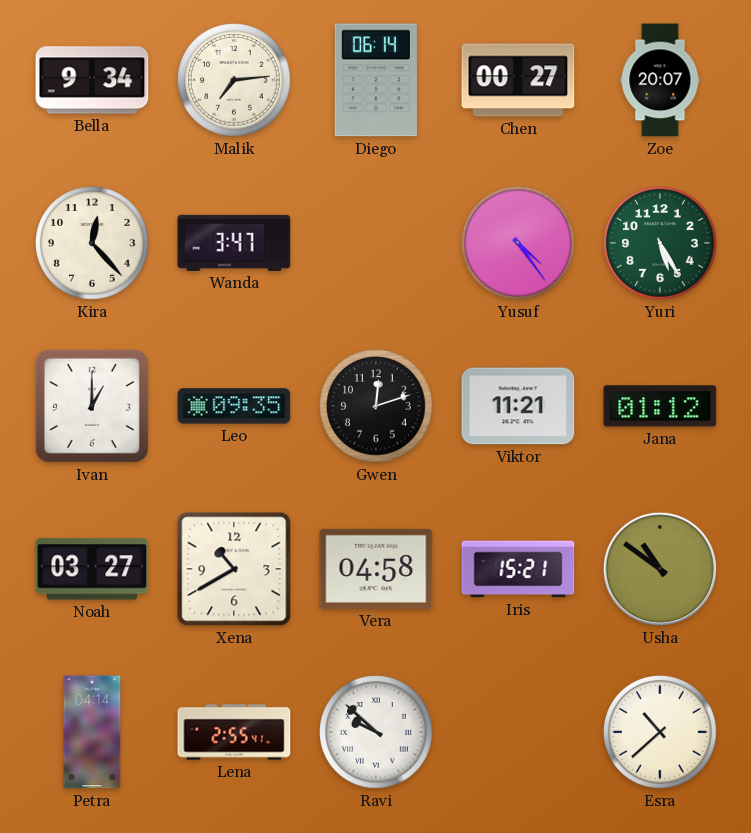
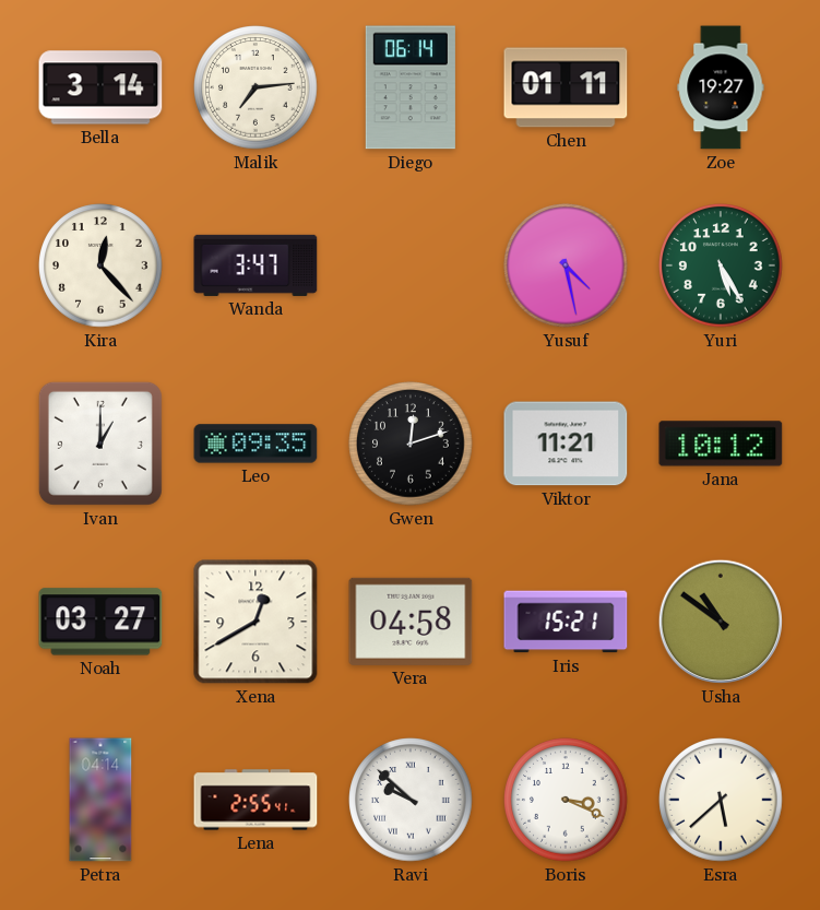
Bella: 9:34 -> 3:14
Chen: 00:27 -> 01:11
Zoe: 20:07 -> 19:27
Yusuf: 4:24 -> 4:28
Jana: 01:12 -> 10:12
Xena: 10:40 -> 12:40
Boris: none -> 3:19
Esra: 10:38 -> 5:38
